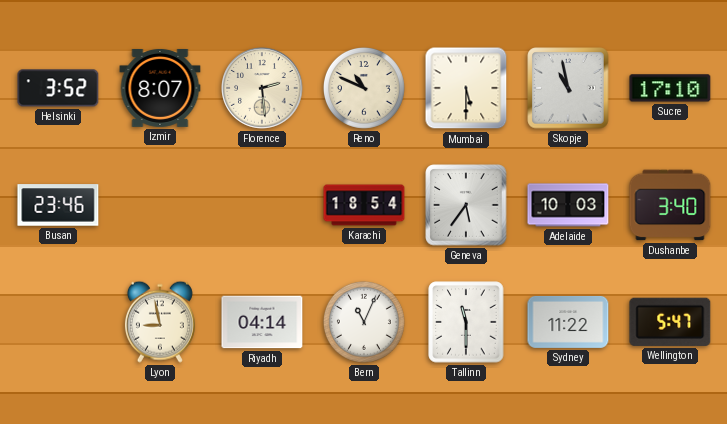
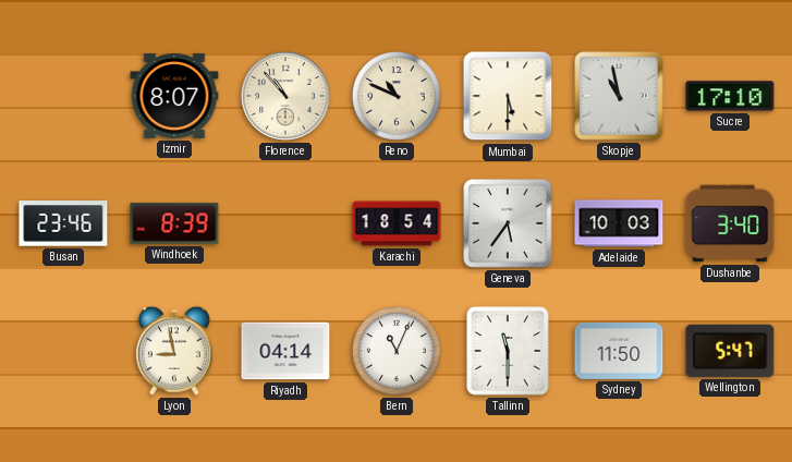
Helsinki: 3:52 -> none
Florence: 2:29 -> 10:53
Windhoek: none -> 8:39
Sydney: 11:22 -> 11:50
